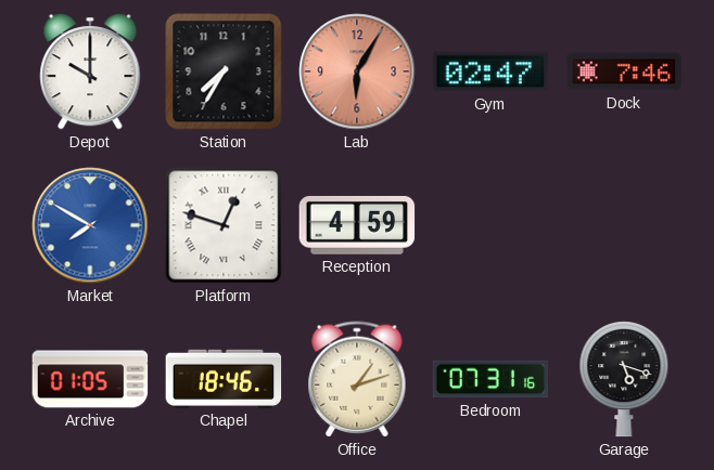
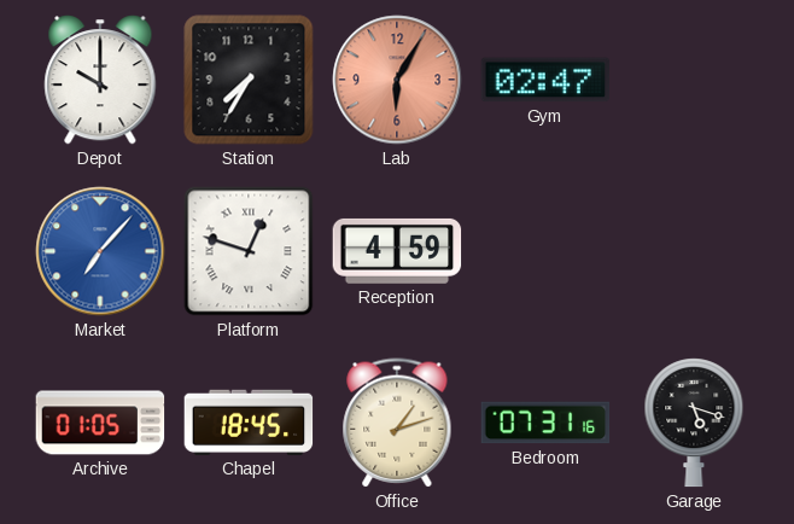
Dock: 7:46 -> none
Market: 7:50 -> 7:07
Chapel: 18:46 -> 18:45
